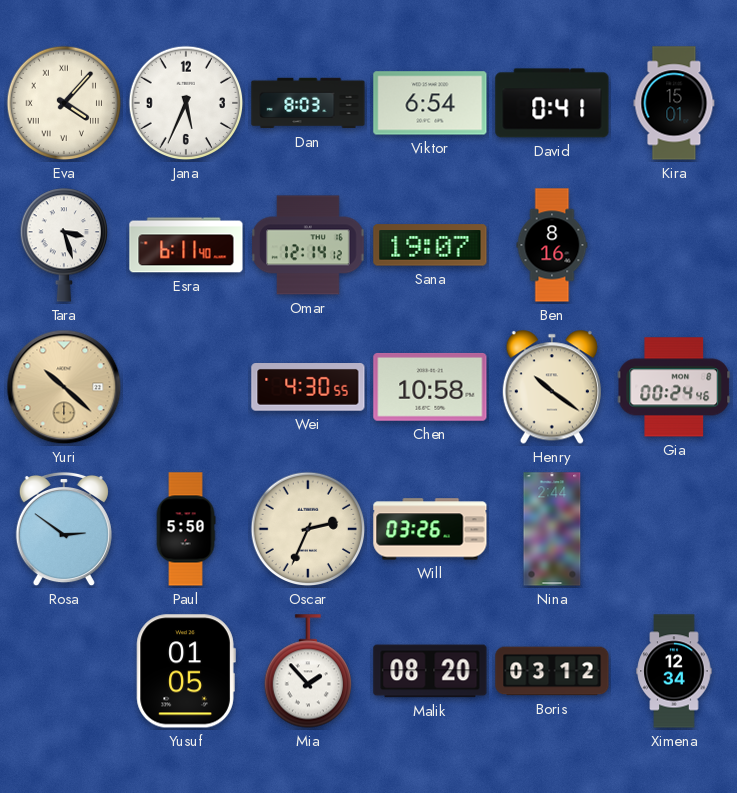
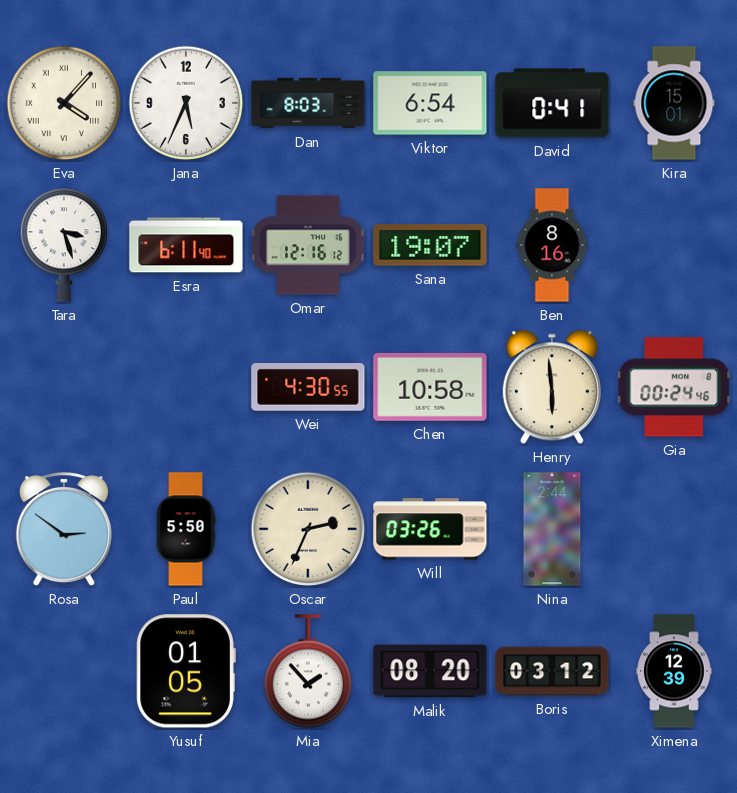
Omar: 12:14 -> 12:16
Yuri: 10:22 -> none
Henry: 10:21 -> 5:59
Ximena: 12:34 -> 12:39
